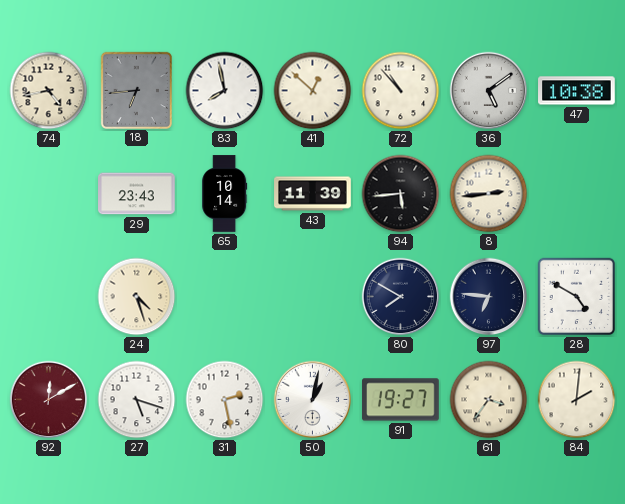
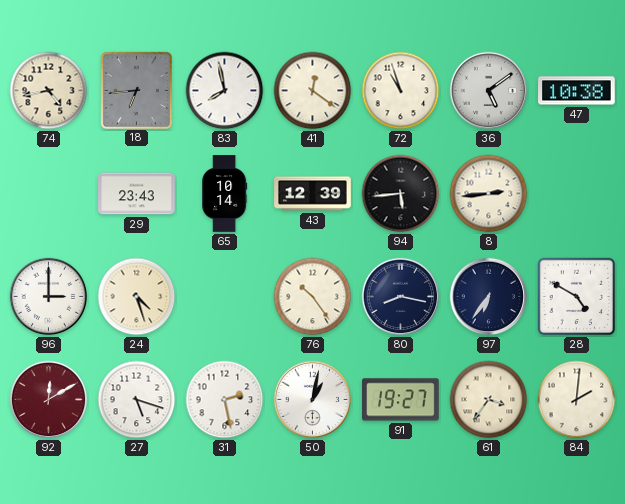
41: 12:52 -> 12:21
72: 10:53 -> 10:57
43: 11:39 -> 12:39
96: none -> 3:00
76: none -> 10:24
80: 7:50 -> 8:17
97: 6:46 -> 6:36
